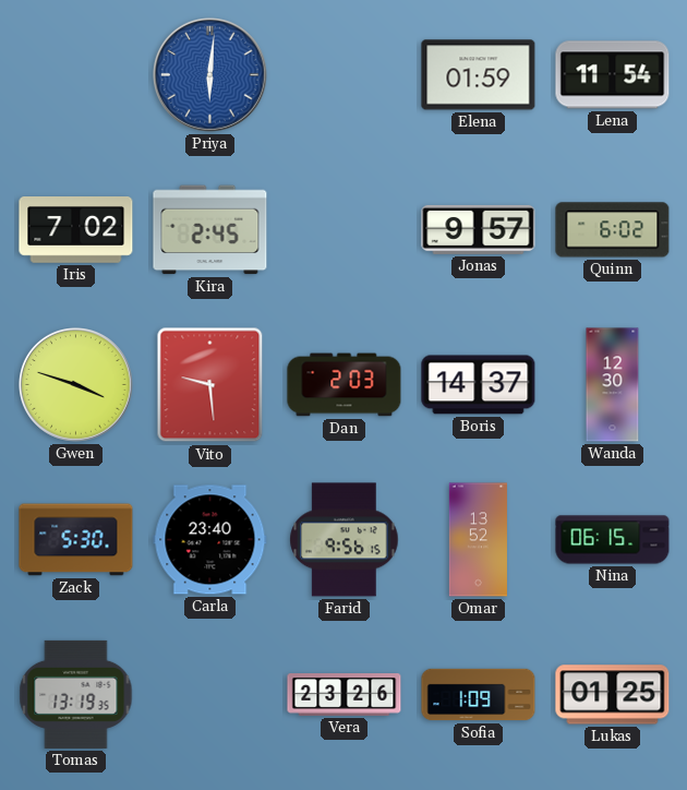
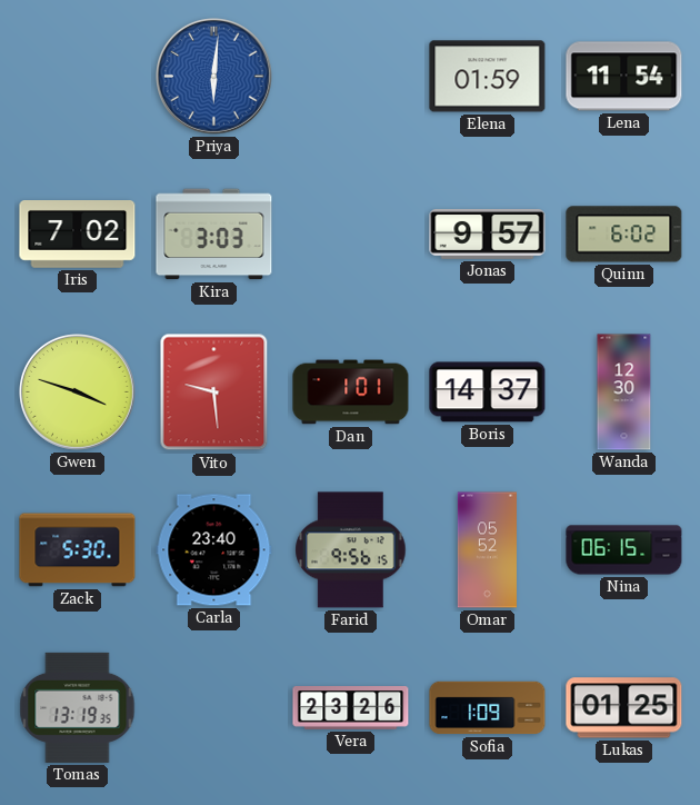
Kira: 2:45 -> 3:03
Dan: 2:03 -> 1:01
Omar: 13:52 -> 05:52
